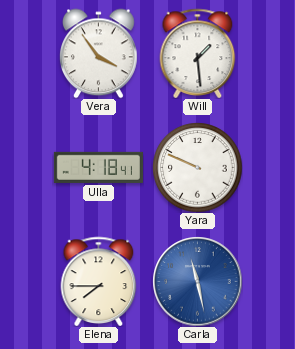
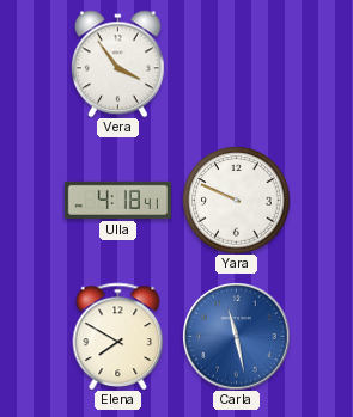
Will: 1:29 -> none
Elena: 7:45 -> 7:50
